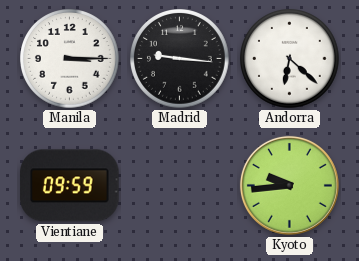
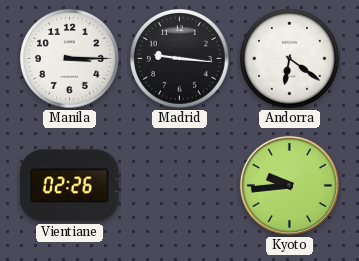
Andorra: 6:22 -> 6:21
Vientiane: 09:59 -> 02:26
